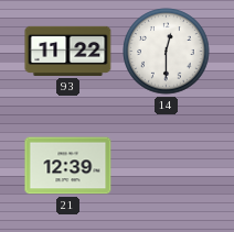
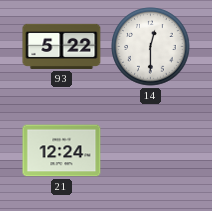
93: 11:22 -> 5:22
21: 12:39 -> 12:24
